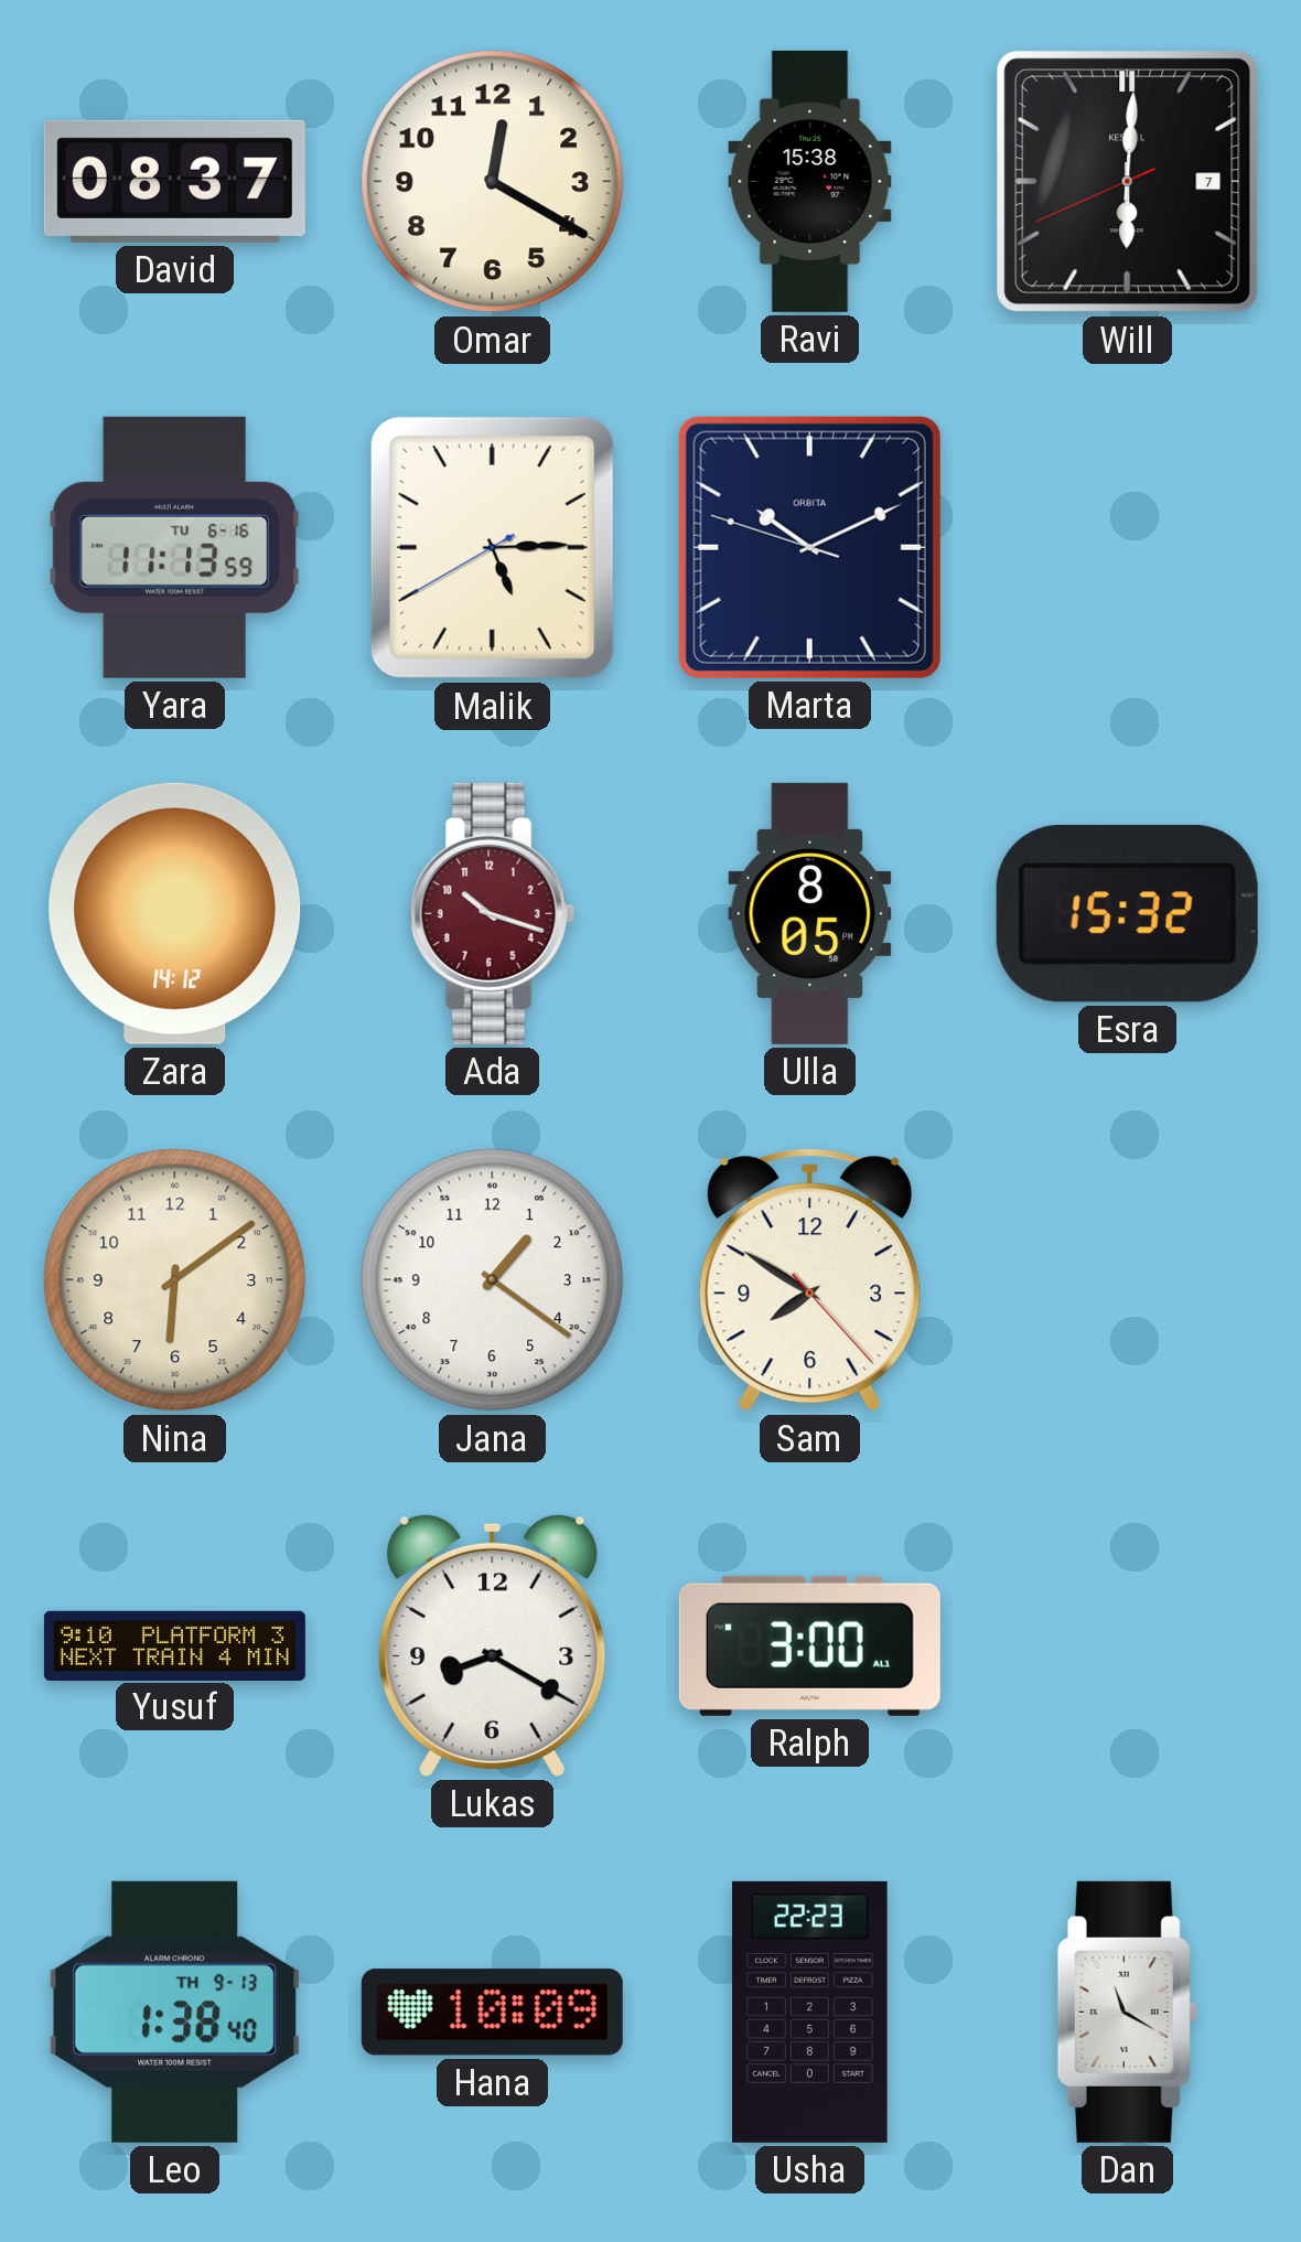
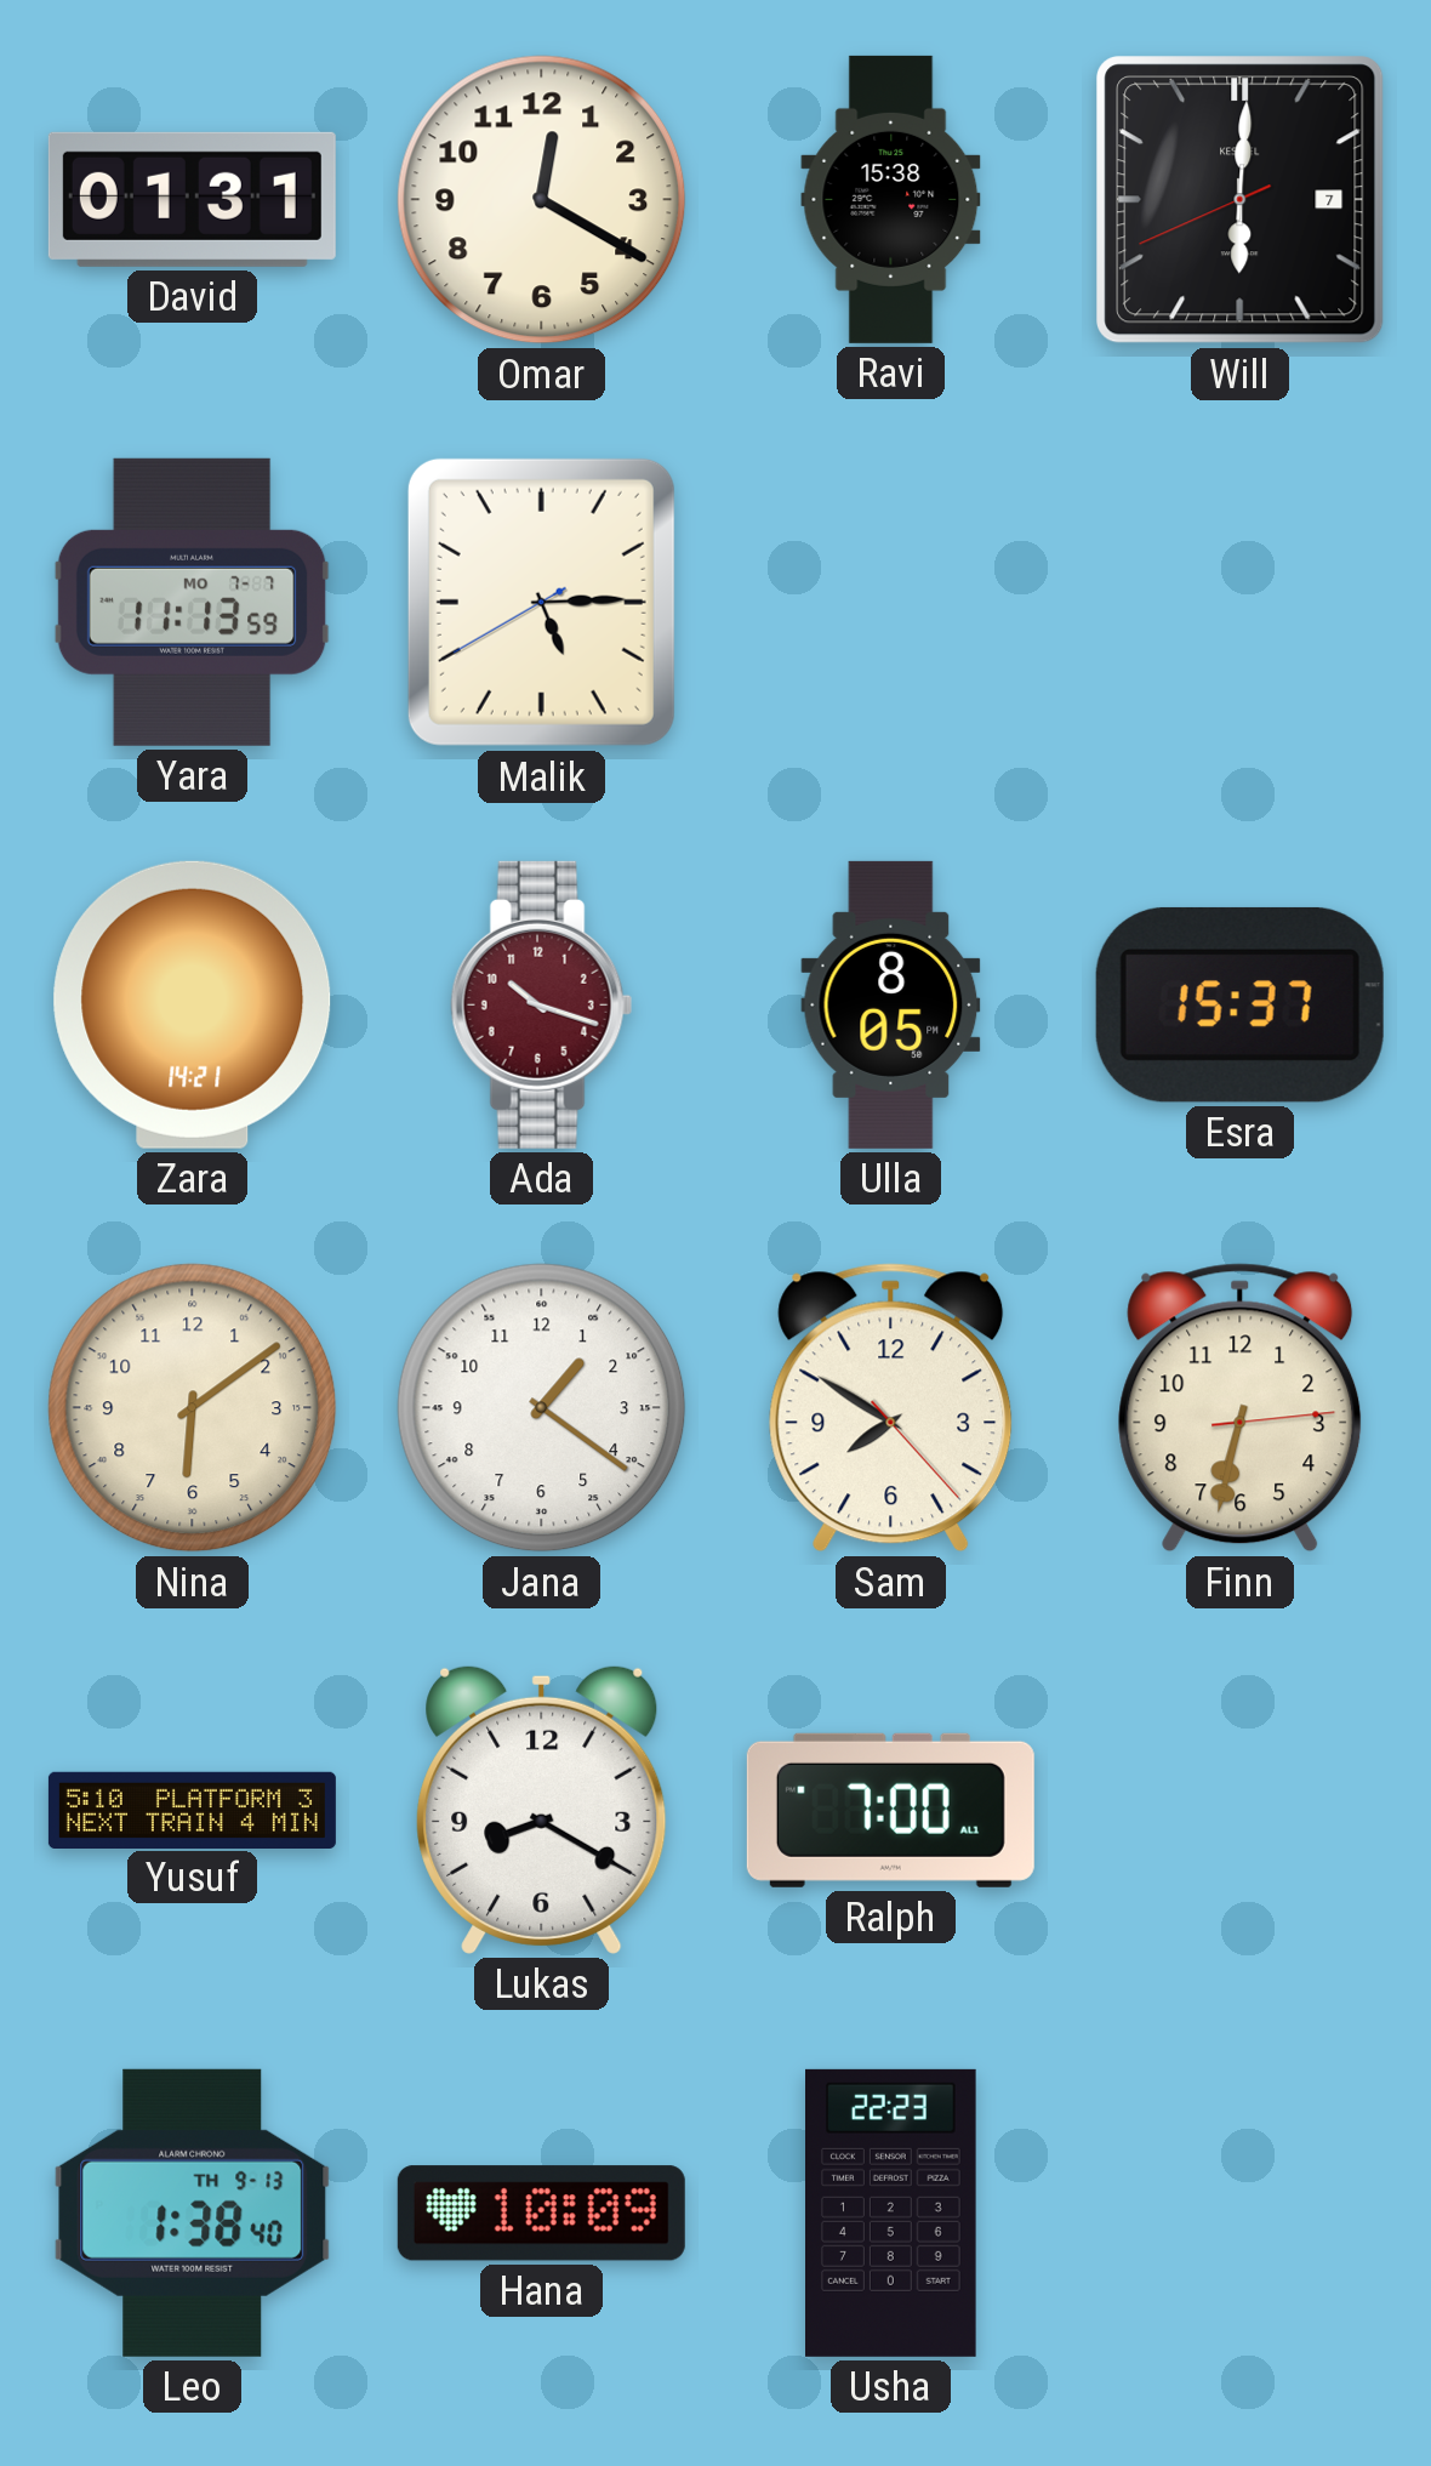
David: 08:37 -> 01:31
Yara date: TU 6-16 -> MO 7-7
Marta: 10:10 -> none
Zara: 14:12 -> 14:21
Esra: 15:32 -> 15:37
Finn: none -> 6:32
Yusuf: 9:10 -> 5:10
Ralph: 3:00 -> 7:00
Dan: 11:20 -> none
